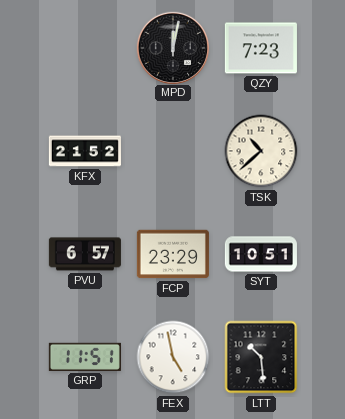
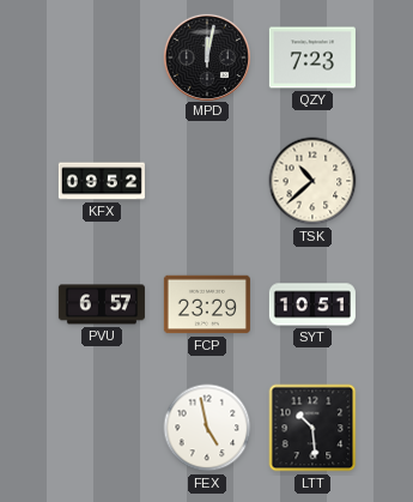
KFX: 21:52 -> 09:52
GRP: 11:51 -> none
